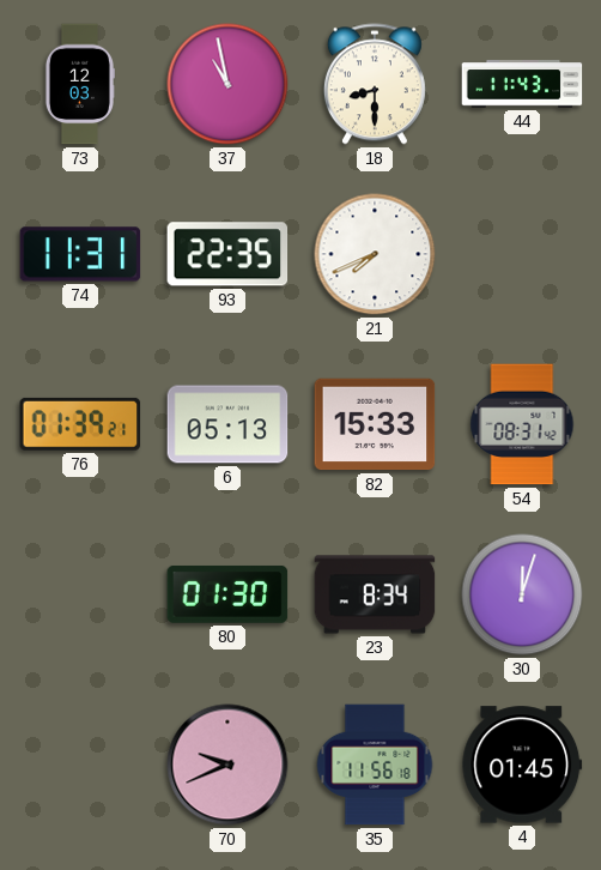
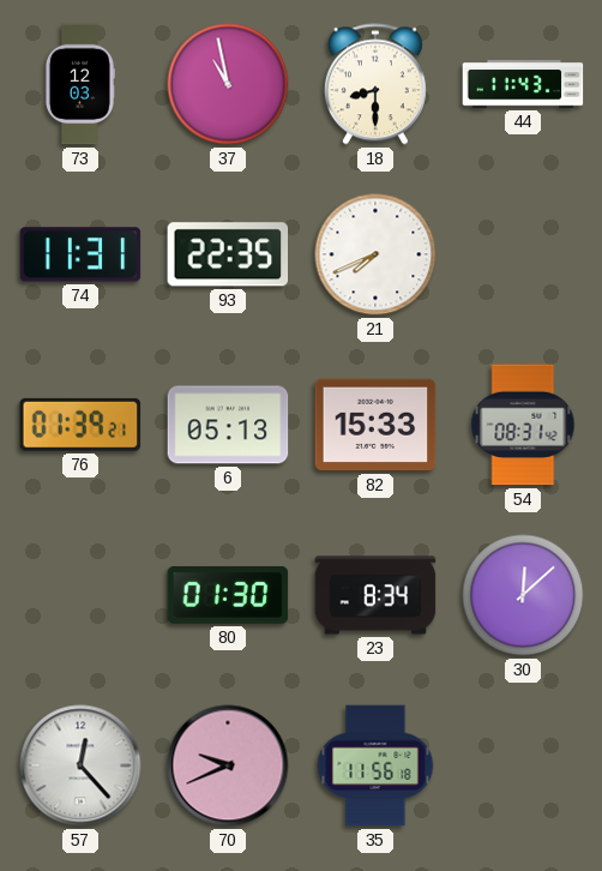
30: 12:03 -> 12:08
57: none -> 12:23
4: 01:45 -> none
